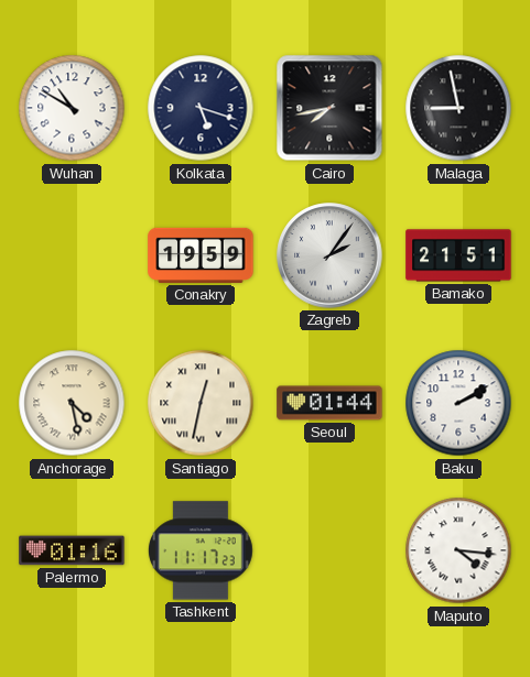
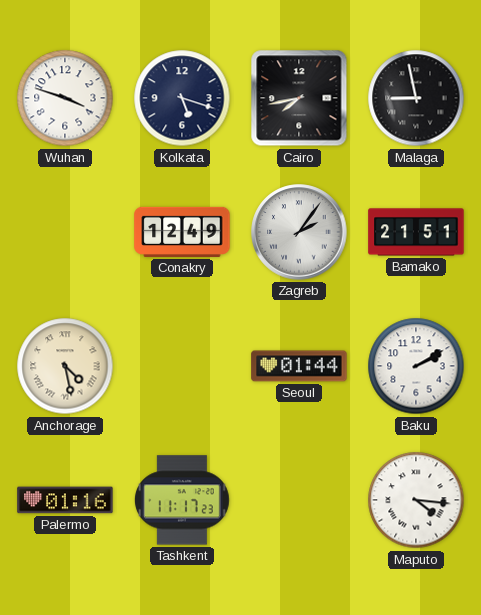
Wuhan: 10:50 -> 3:48
Conakry: 19:59 -> 12:49
Santiago: 12:32 -> none
